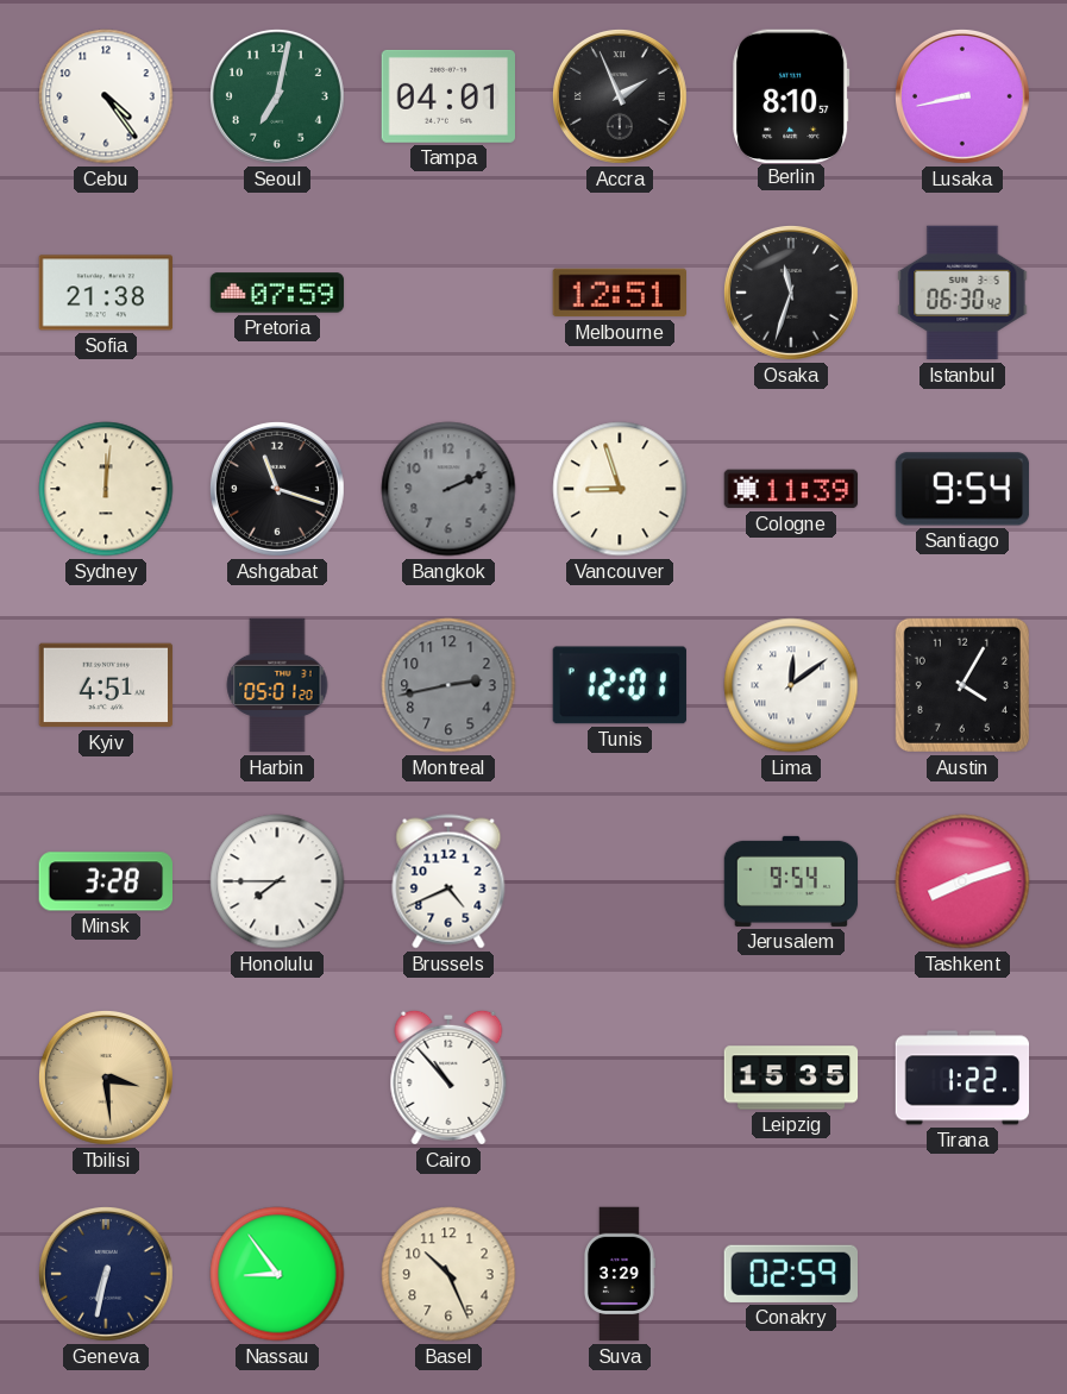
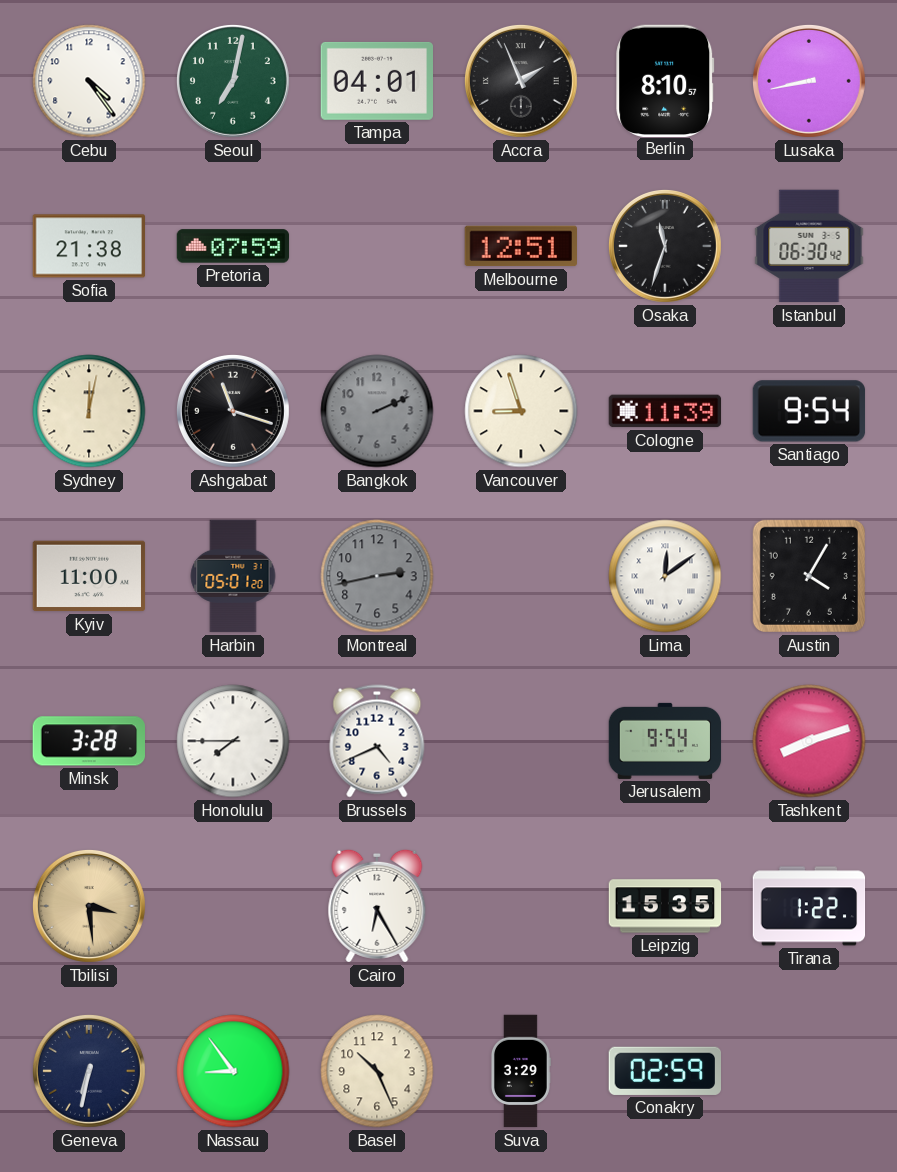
Sydney: 12:01 -> 12:02
Kyiv: 4:51 -> 11:00
Tunis: 12:01 -> none
Cairo: 10:53 -> 6:25
